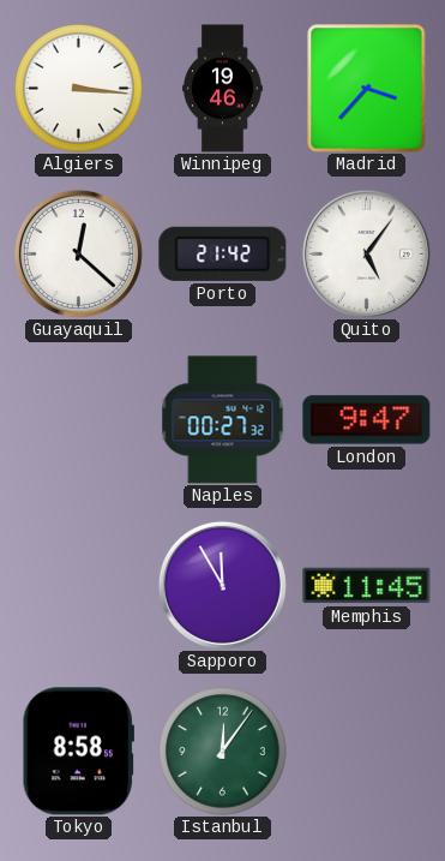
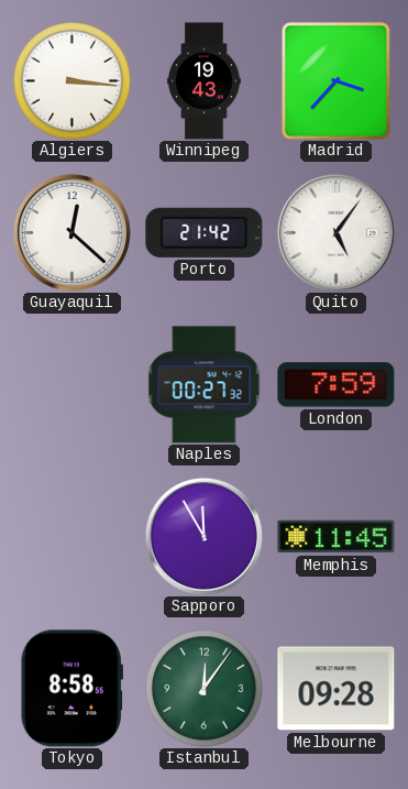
Winnipeg: 19:46 -> 19:43
London: 9:47 -> 7:59
Melbourne: none -> 09:28
